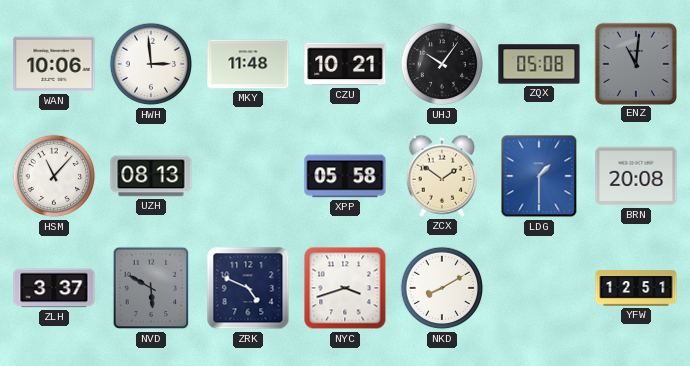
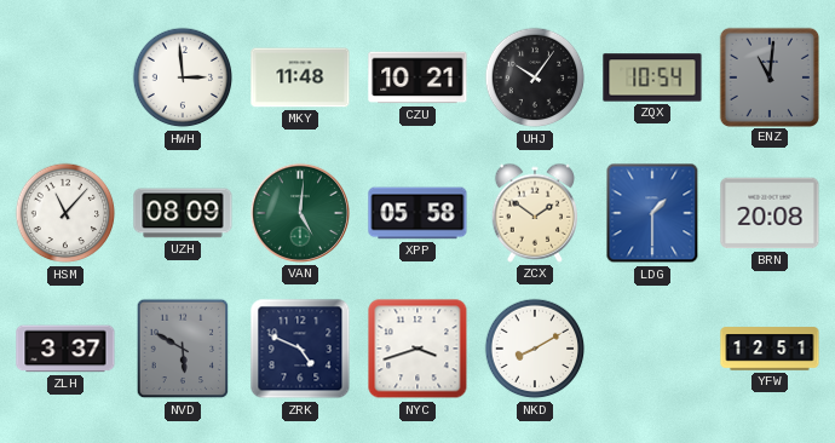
WAN: 10:06 -> none
ZQX: 05:08 -> 10:54
UZH: 08:13 -> 08:09
VAN: none -> 5:01
